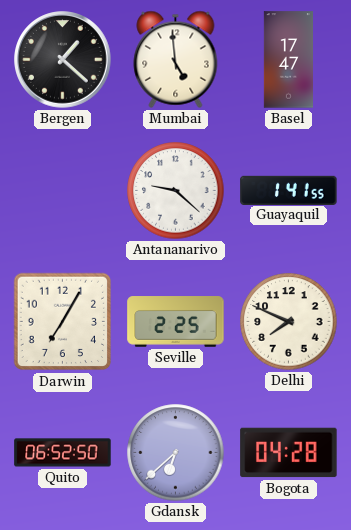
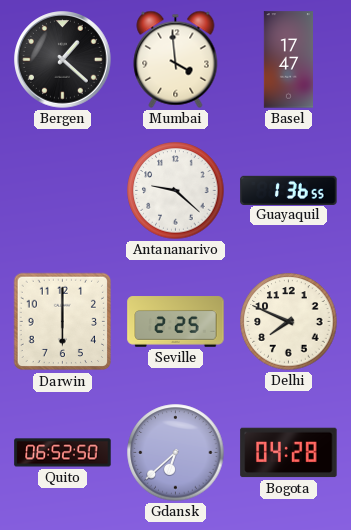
Mumbai: 4:59 -> 3:59
Guayaquil: 1:41 -> 1:36
Darwin: 7:05 -> 6:00
